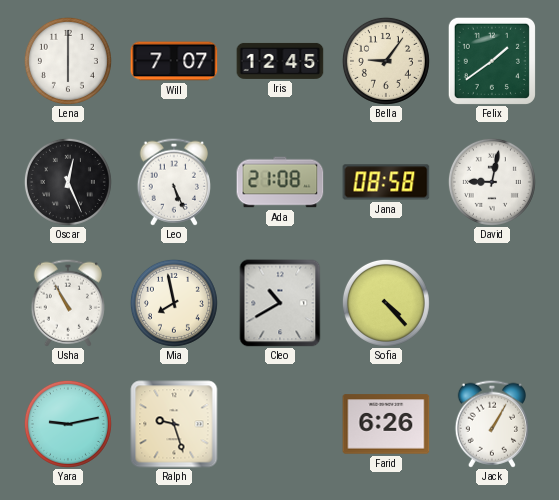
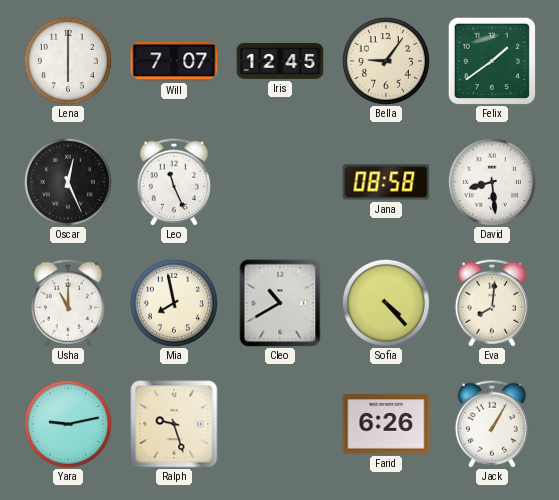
Leo: 5:26 -> 11:26
Ada: 21:08 -> none
David: 9:02 -> 8:29
Usha: 10:55 -> 11:00
Eva: none -> 8:01
